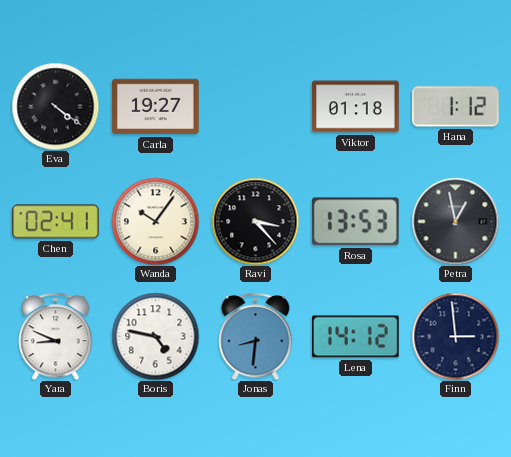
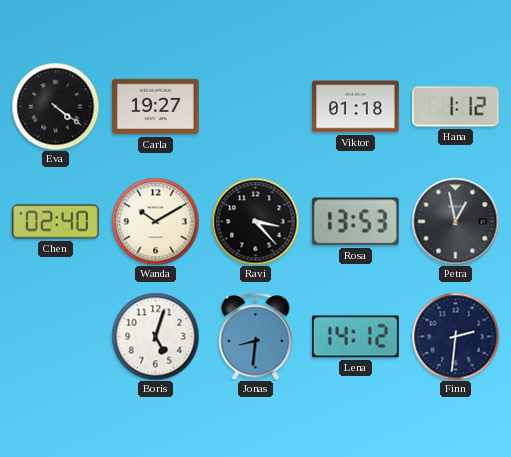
Chen: 02:41 -> 02:40
Wanda: 10:06 -> 10:10
Yara: 8:49 -> none
Boris: 4:47 -> 5:03
Finn: 2:59 -> 2:31
